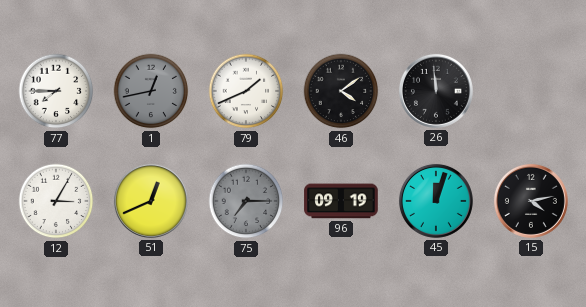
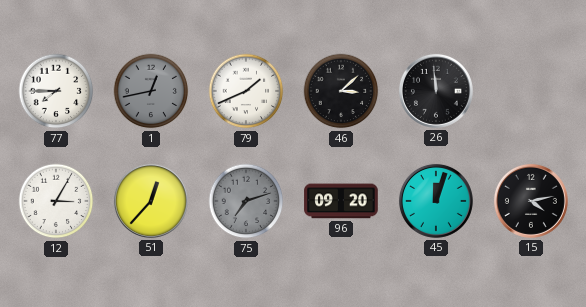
46: 4:09 -> 3:08
51: 12:41 -> 12:37
75: 7:15 -> 7:12
96: 09:19 -> 09:20
